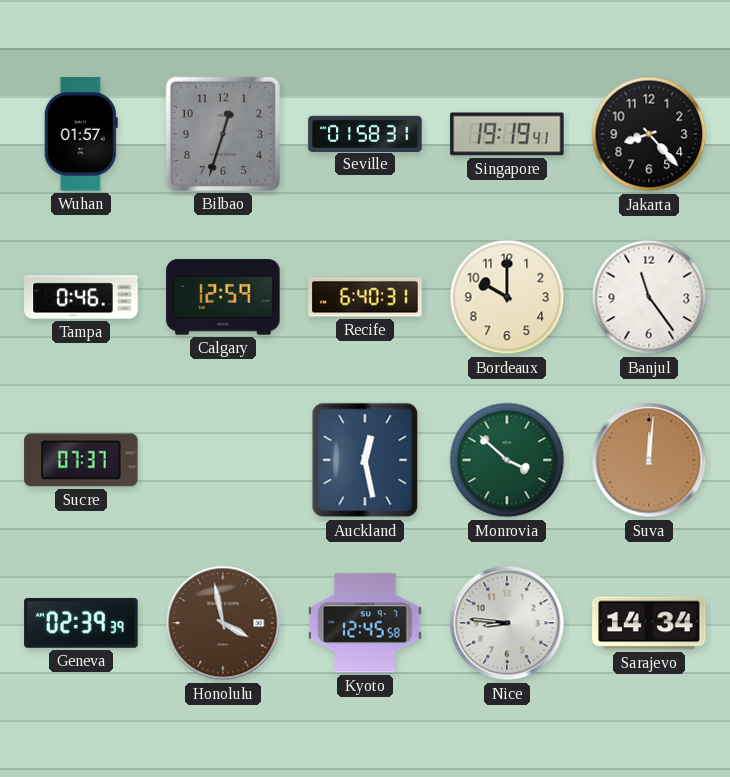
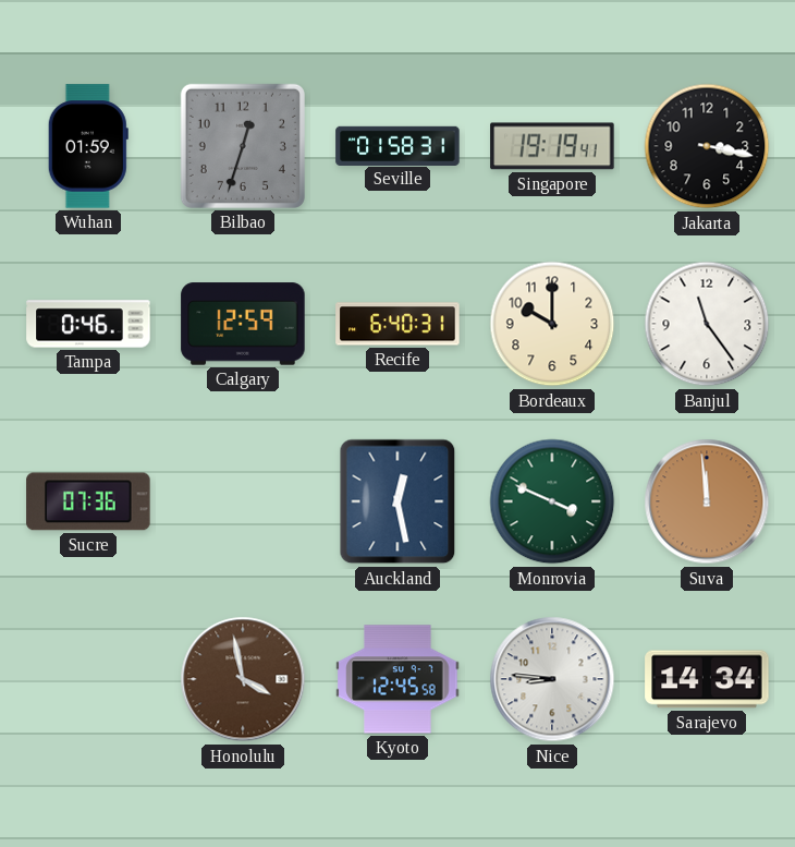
Wuhan: 01:57 -> 01:59
Jakarta: 8:23 -> 3:17
Sucre: 07:37 -> 07:36
Monrovia: 3:52 -> 3:49
Suva: 12:01 -> 11:59
Geneva: 02:39 -> none
